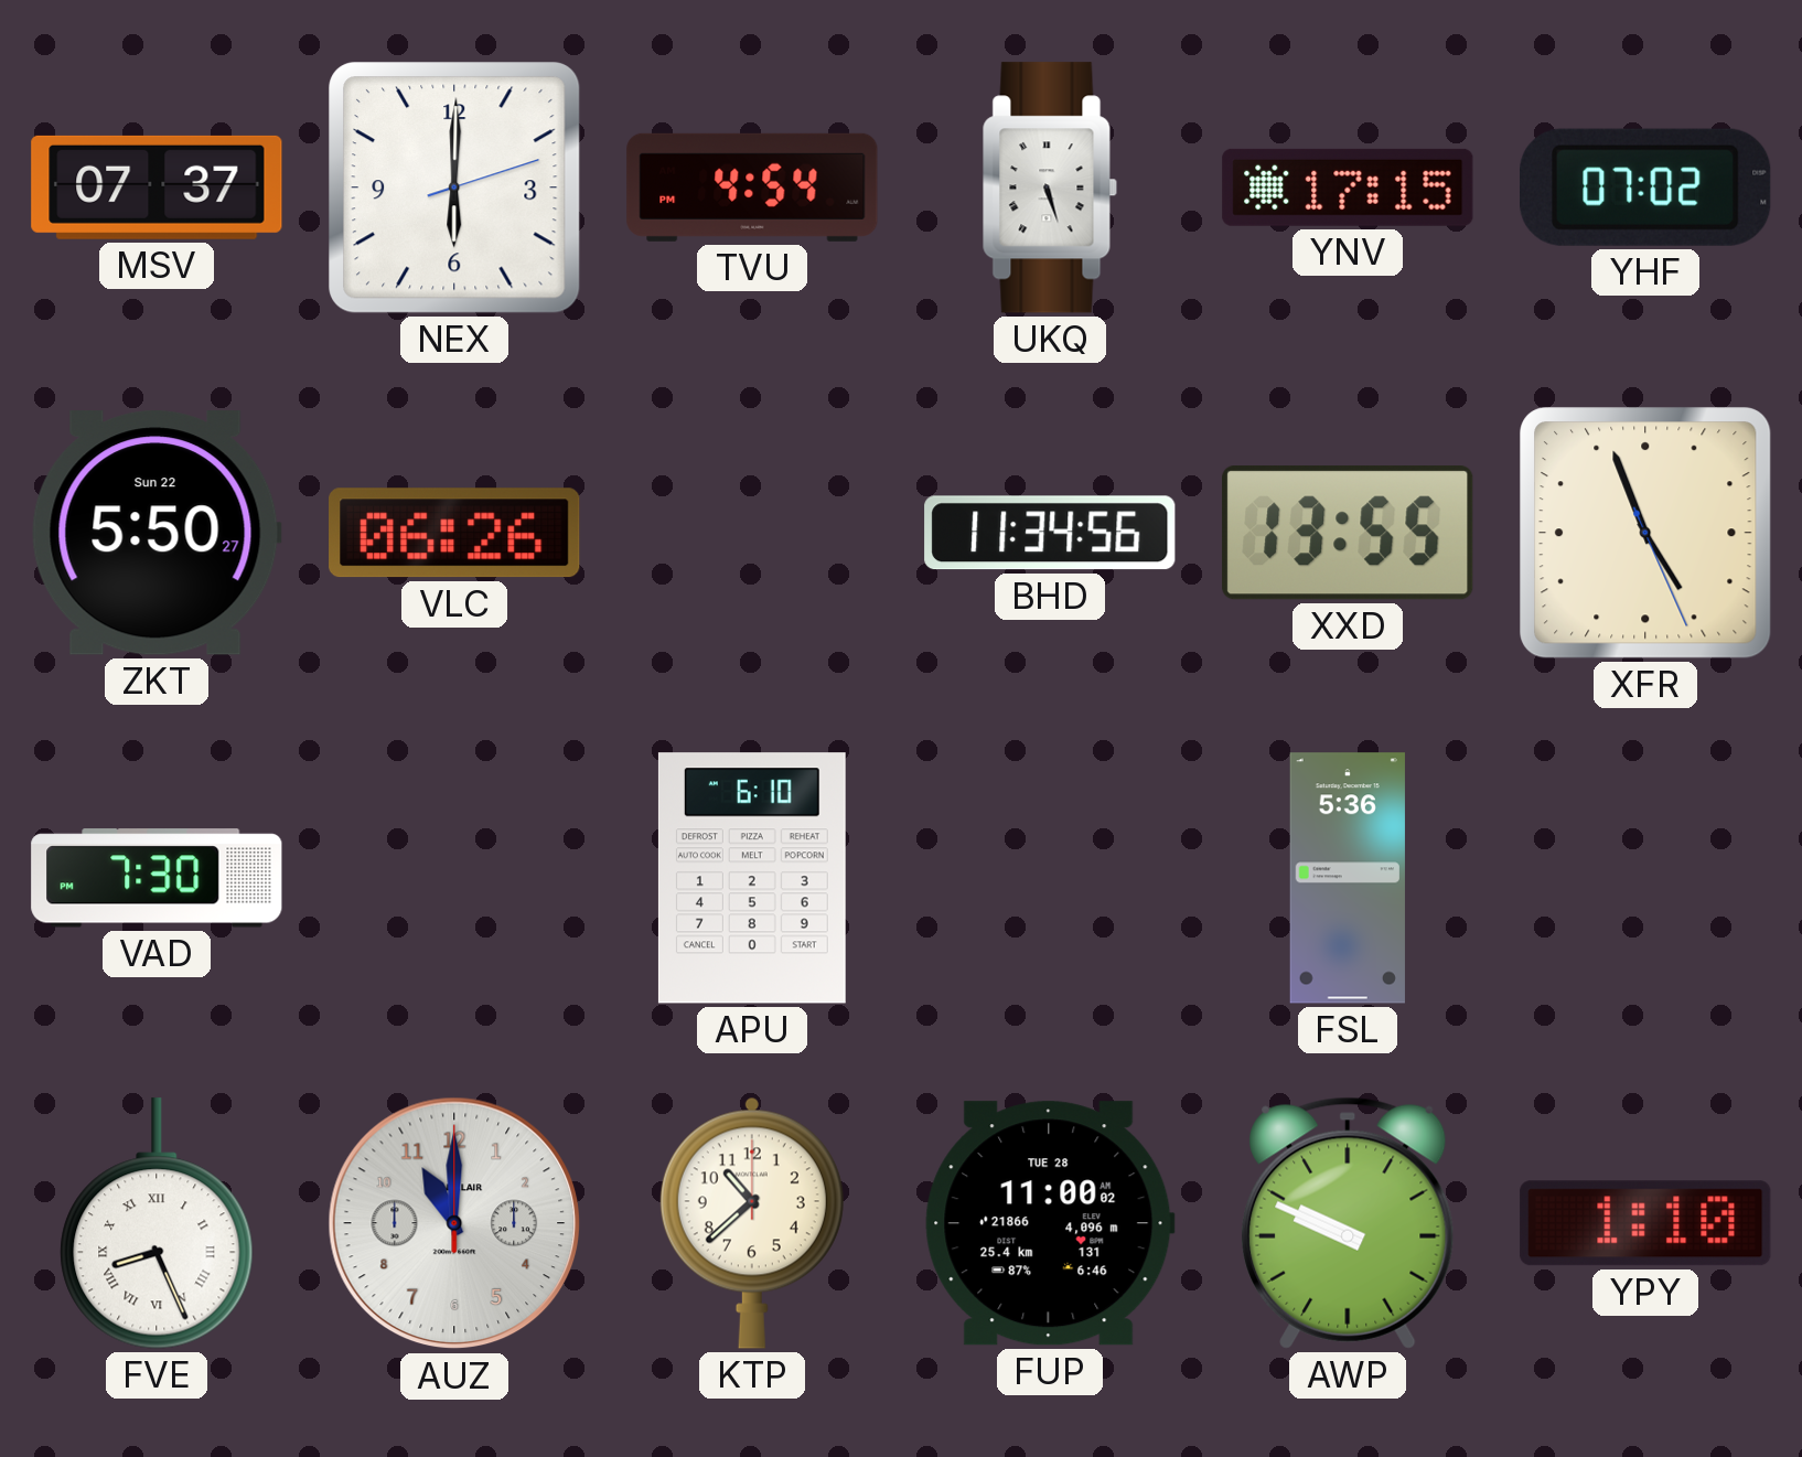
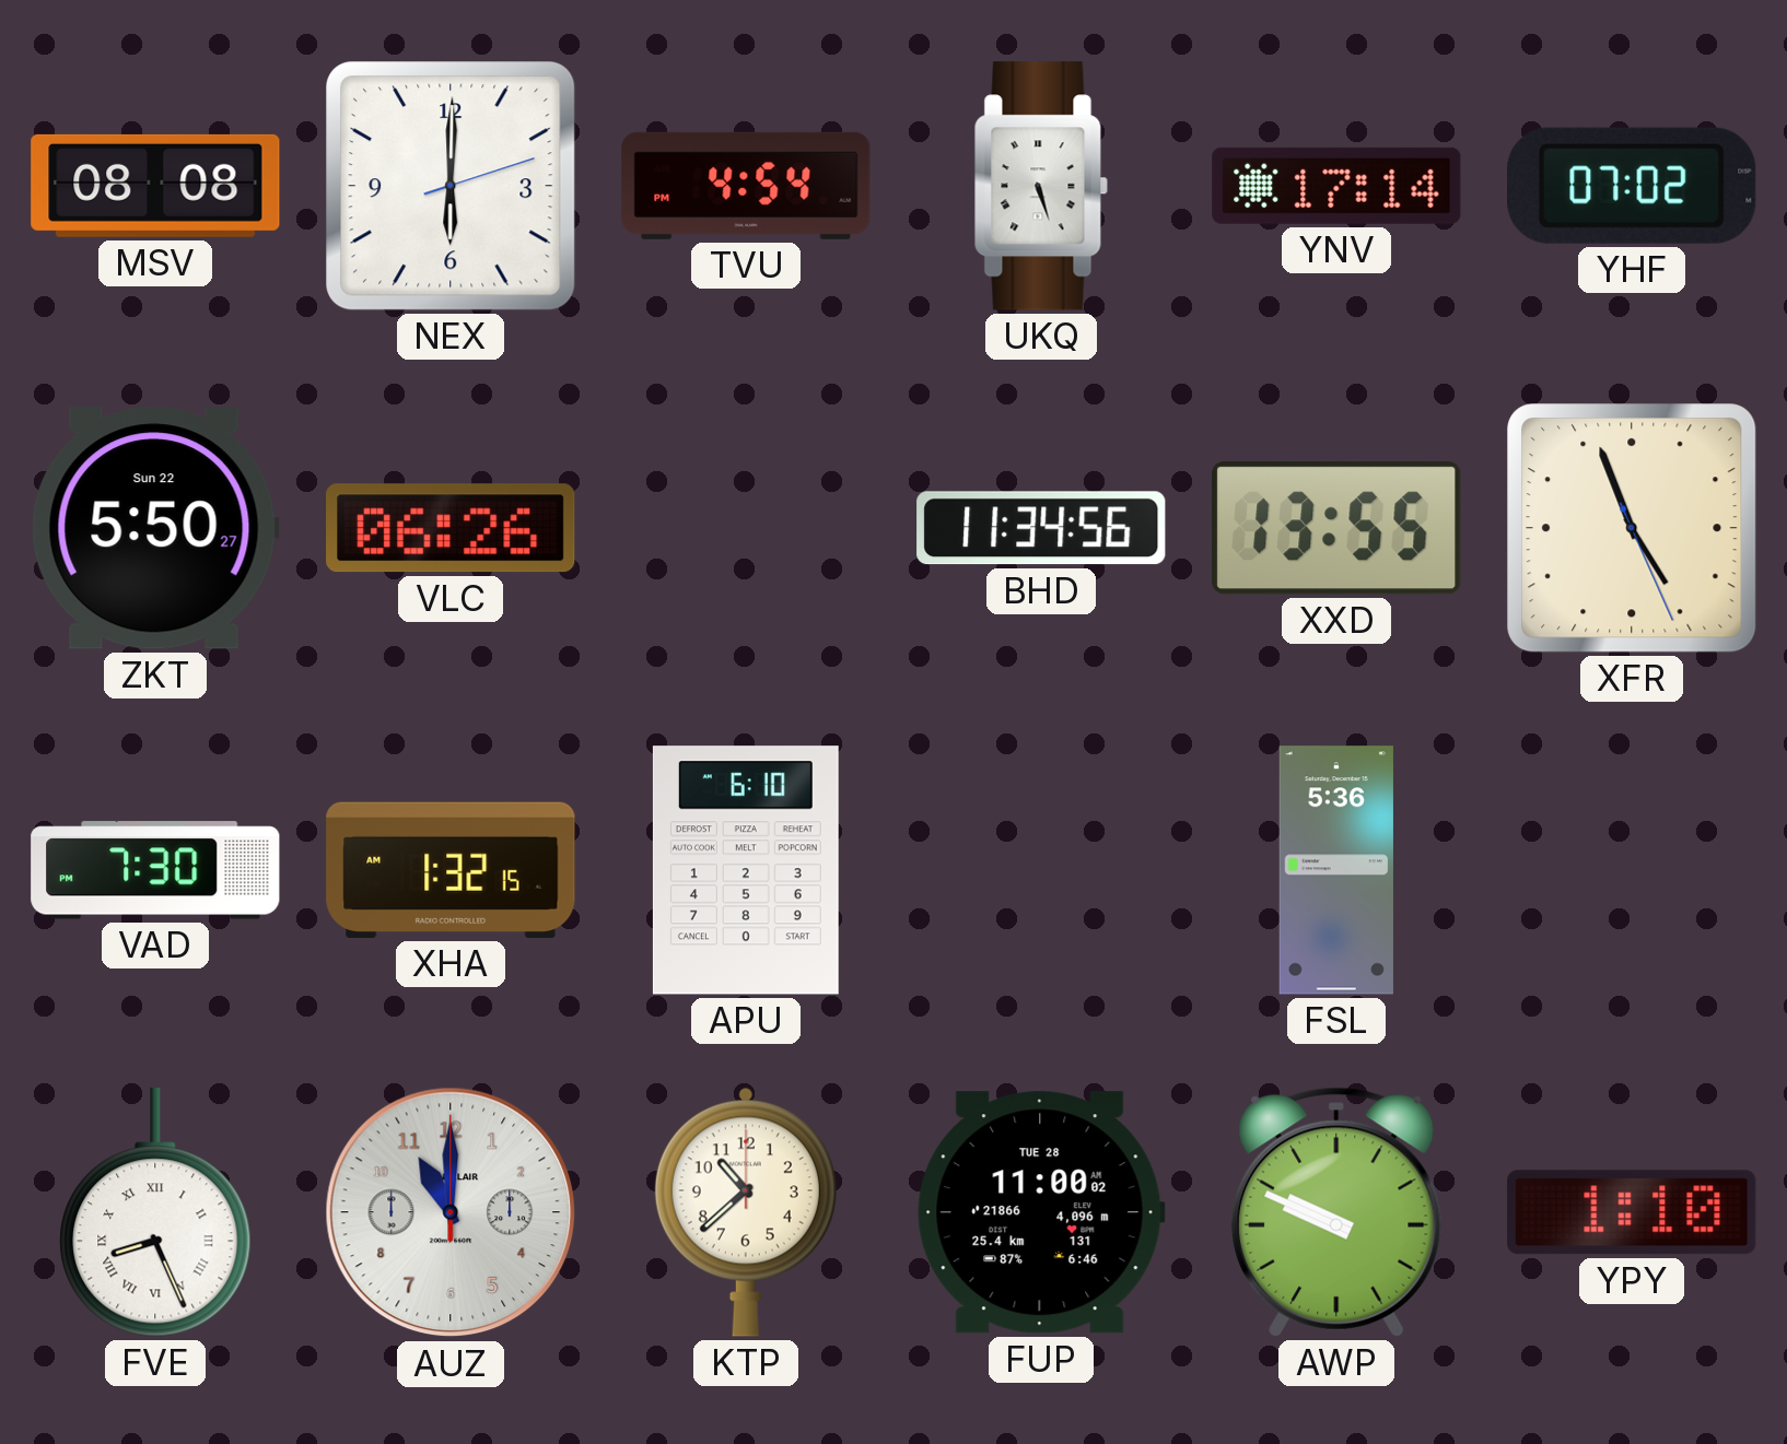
MSV: 07:37 -> 08:08
YNV: 17:15 -> 17:14
XHA: none -> 1:32
